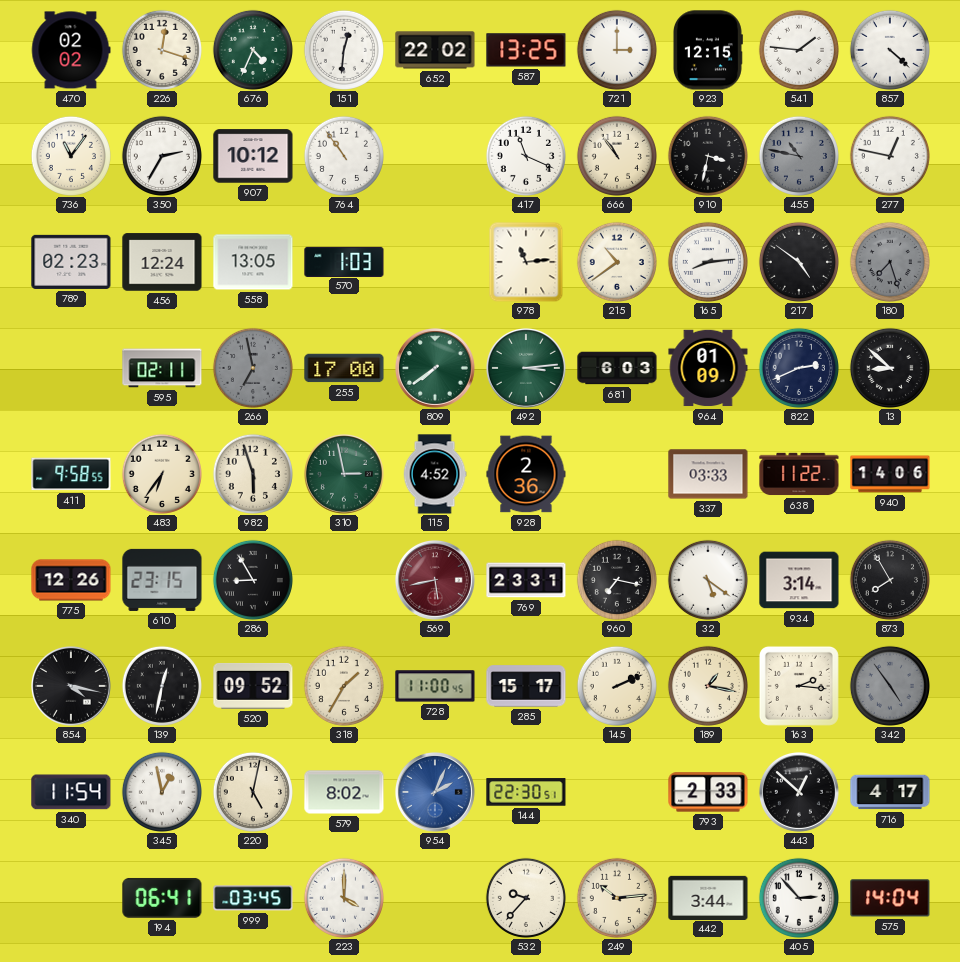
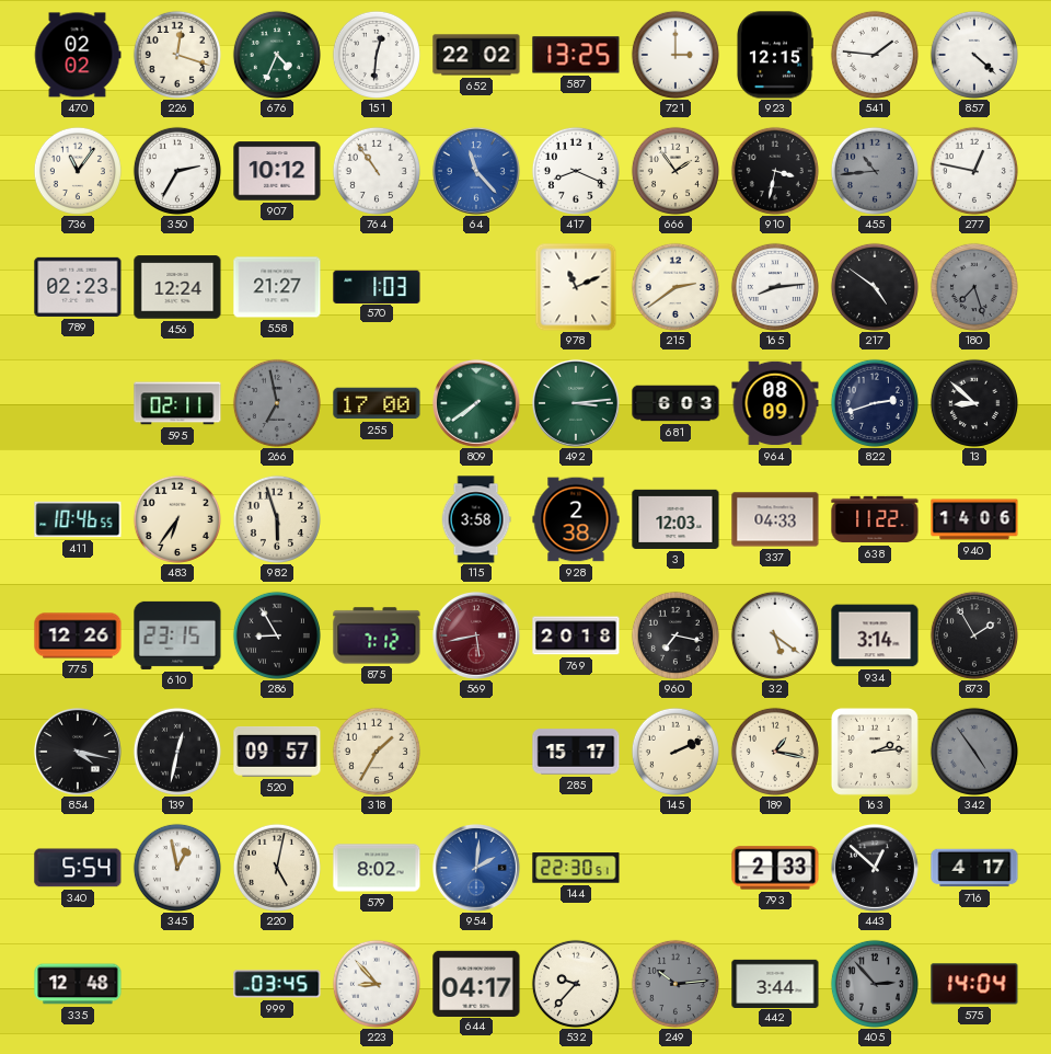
64: none -> 11:23
417: 11:19 -> 8:19
666: 10:54 -> 1:54
455: 10:47 -> 10:44
558: 13:05 -> 21:27
978: 11:14 -> 11:11
215: 10:39 -> 2:39
964: 01:09 -> 08:09
822: 2:41 -> 2:42
411: 9:58 -> 10:46
310: 2:58 -> none
115: 4:52 -> 3:58
928: 2:36 -> 2:38
3: none -> 12:03
337: 03:33 -> 04:33
875: none -> 7:12
769: 23:31 -> 20:18
873: 7:55 -> 1:55
520: 09:52 -> 09:57
728: 11:00 -> none
163: 2:16 -> 2:14
340: 11:54 -> 5:54
954: 2:04 -> 2:01
335: none -> 12:48
194: 06:41 -> none
223: 4:00 -> 8:53
644: none -> 04:17
249 dial: cream -> grey
405 dial: white -> grey
